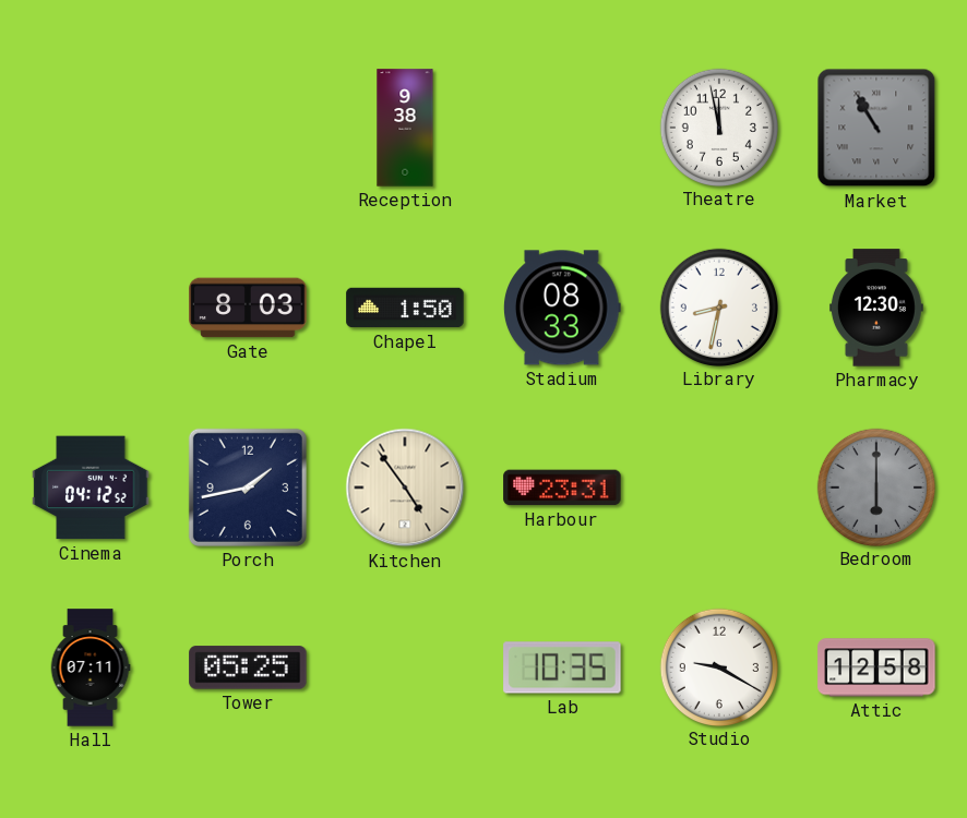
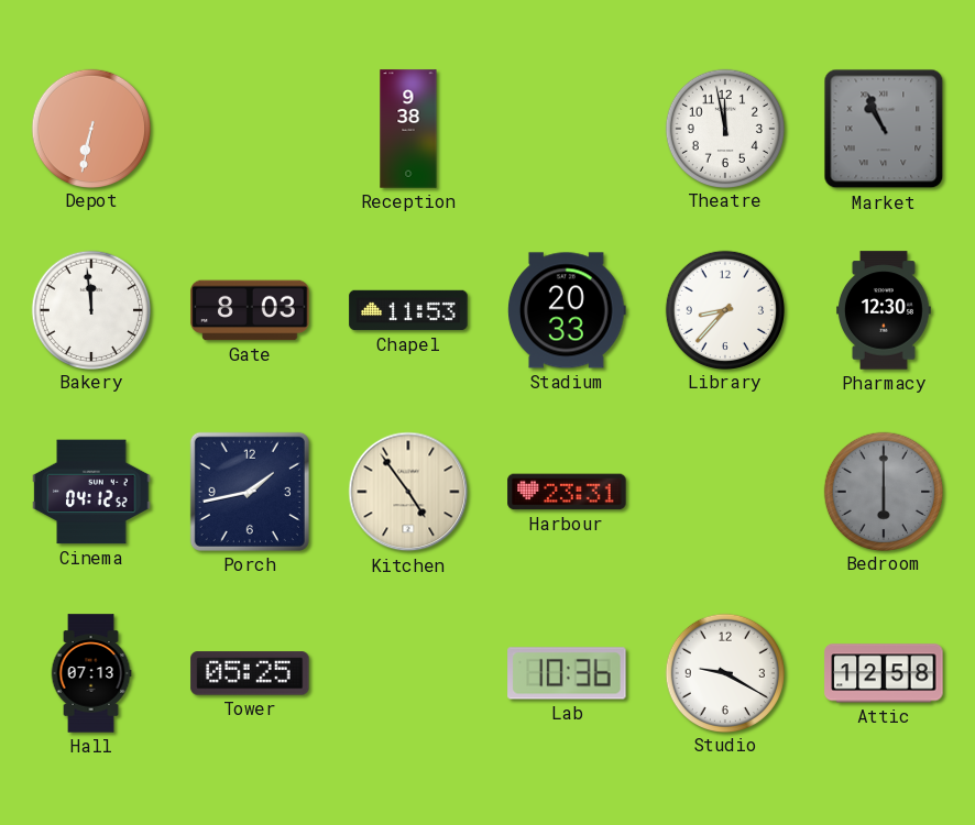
Depot: none -> 6:32
Market: 10:55 -> 10:56
Bakery: none -> 11:59
Chapel: 1:50 -> 11:53
Stadium: 08:33 -> 20:33
Library: 8:32 -> 8:37
Hall: 07:11 -> 07:13
Lab: 10:35 -> 10:36
